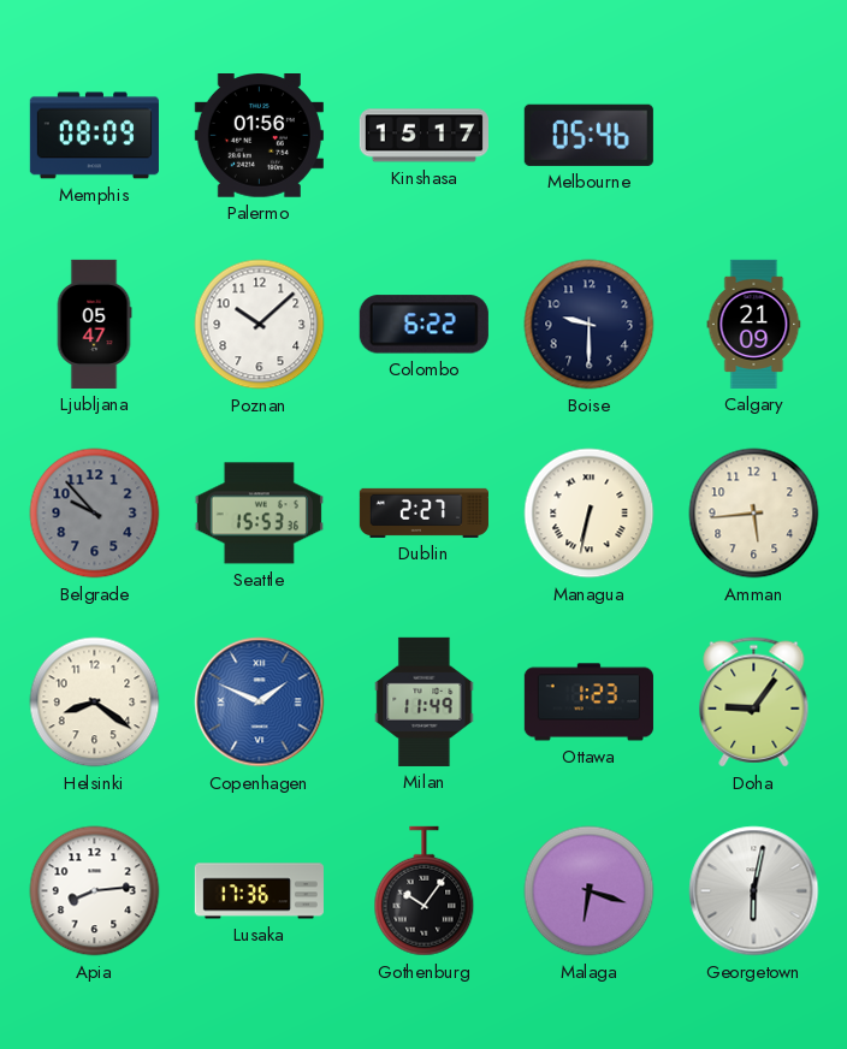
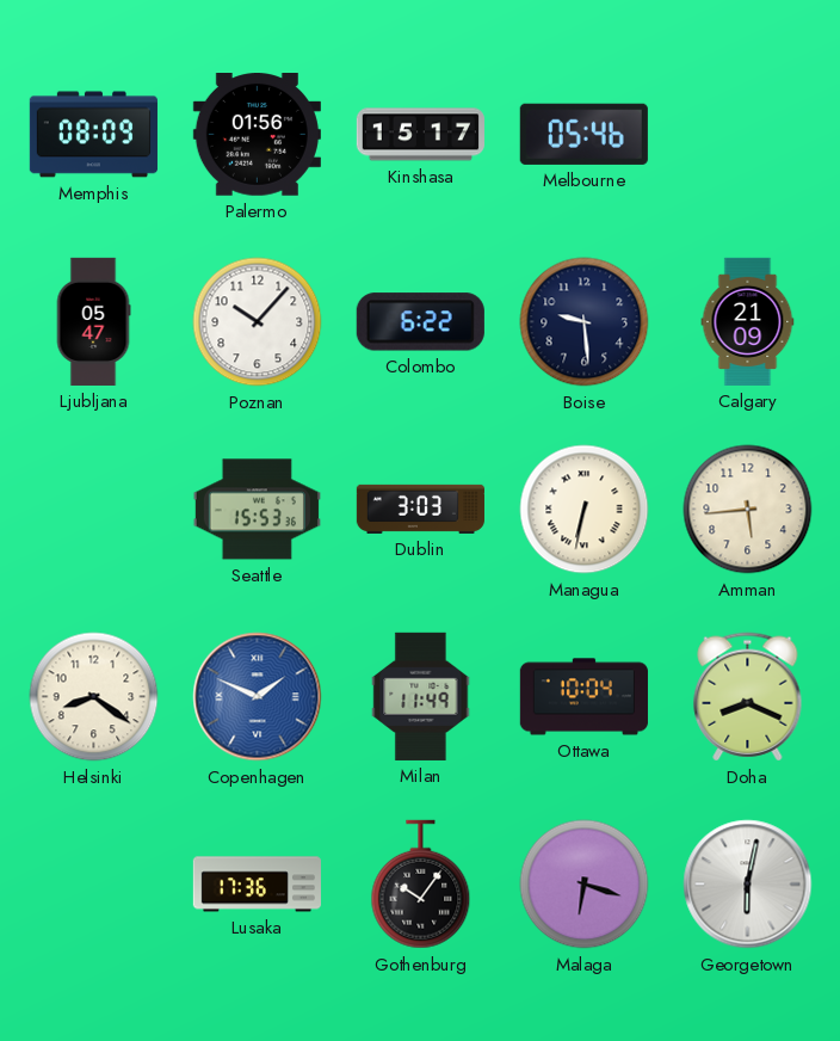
Poznan: 10:08 -> 10:07
Boise: 9:30 -> 9:29
Belgrade: 9:53 -> none
Dublin: 2:27 -> 3:03
Ottawa: 1:23 -> 10:04
Doha: 9:06 -> 8:19
Apia: 8:14 -> none
